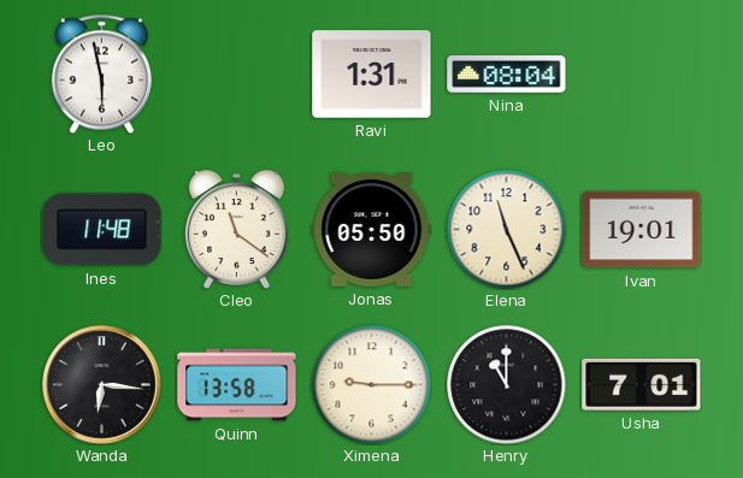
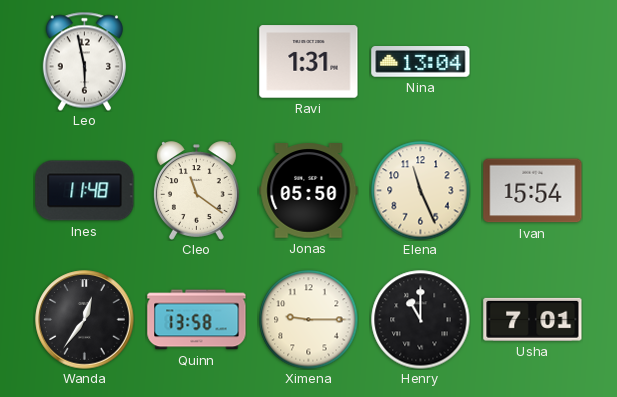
Nina: 08:04 -> 13:04
Ivan: 19:01 -> 15:54
Wanda: 6:16 -> 12:36
